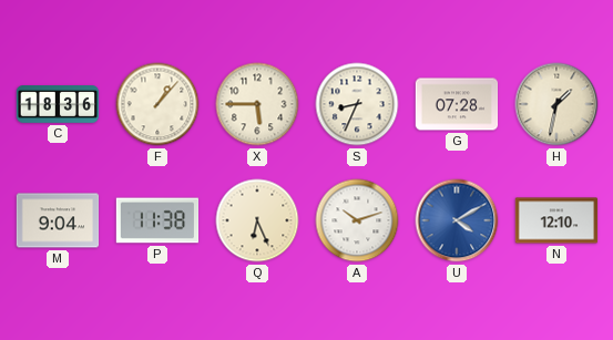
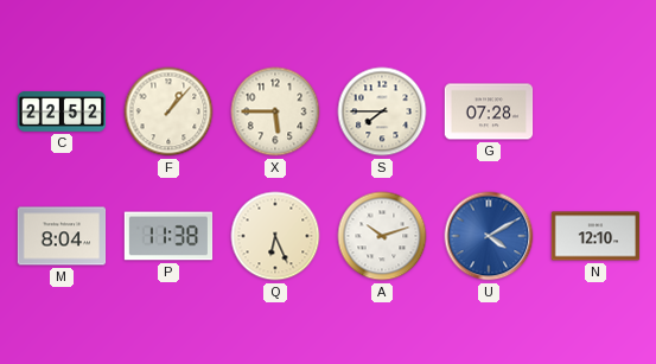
C: 18:36 -> 22:52
S: 8:34 -> 7:45
H: 1:32 -> none
M: 9:04 -> 8:04
